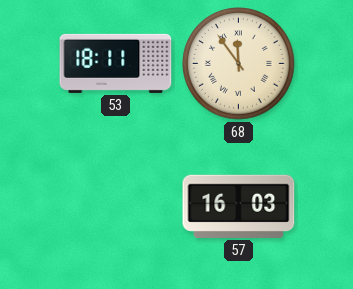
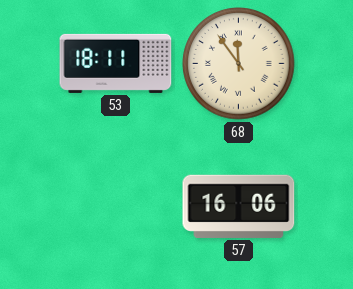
57: 16:03 -> 16:06
